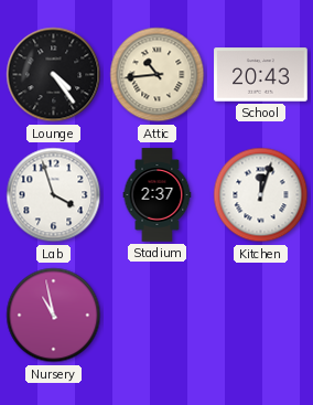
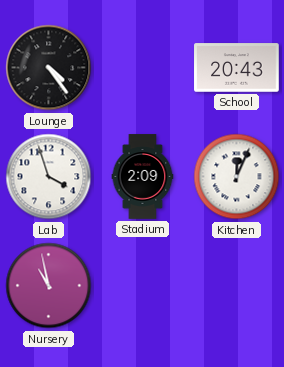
Attic: 10:44 -> none
Stadium: 2:37 -> 2:09
Kitchen: 12:03 -> 12:04
